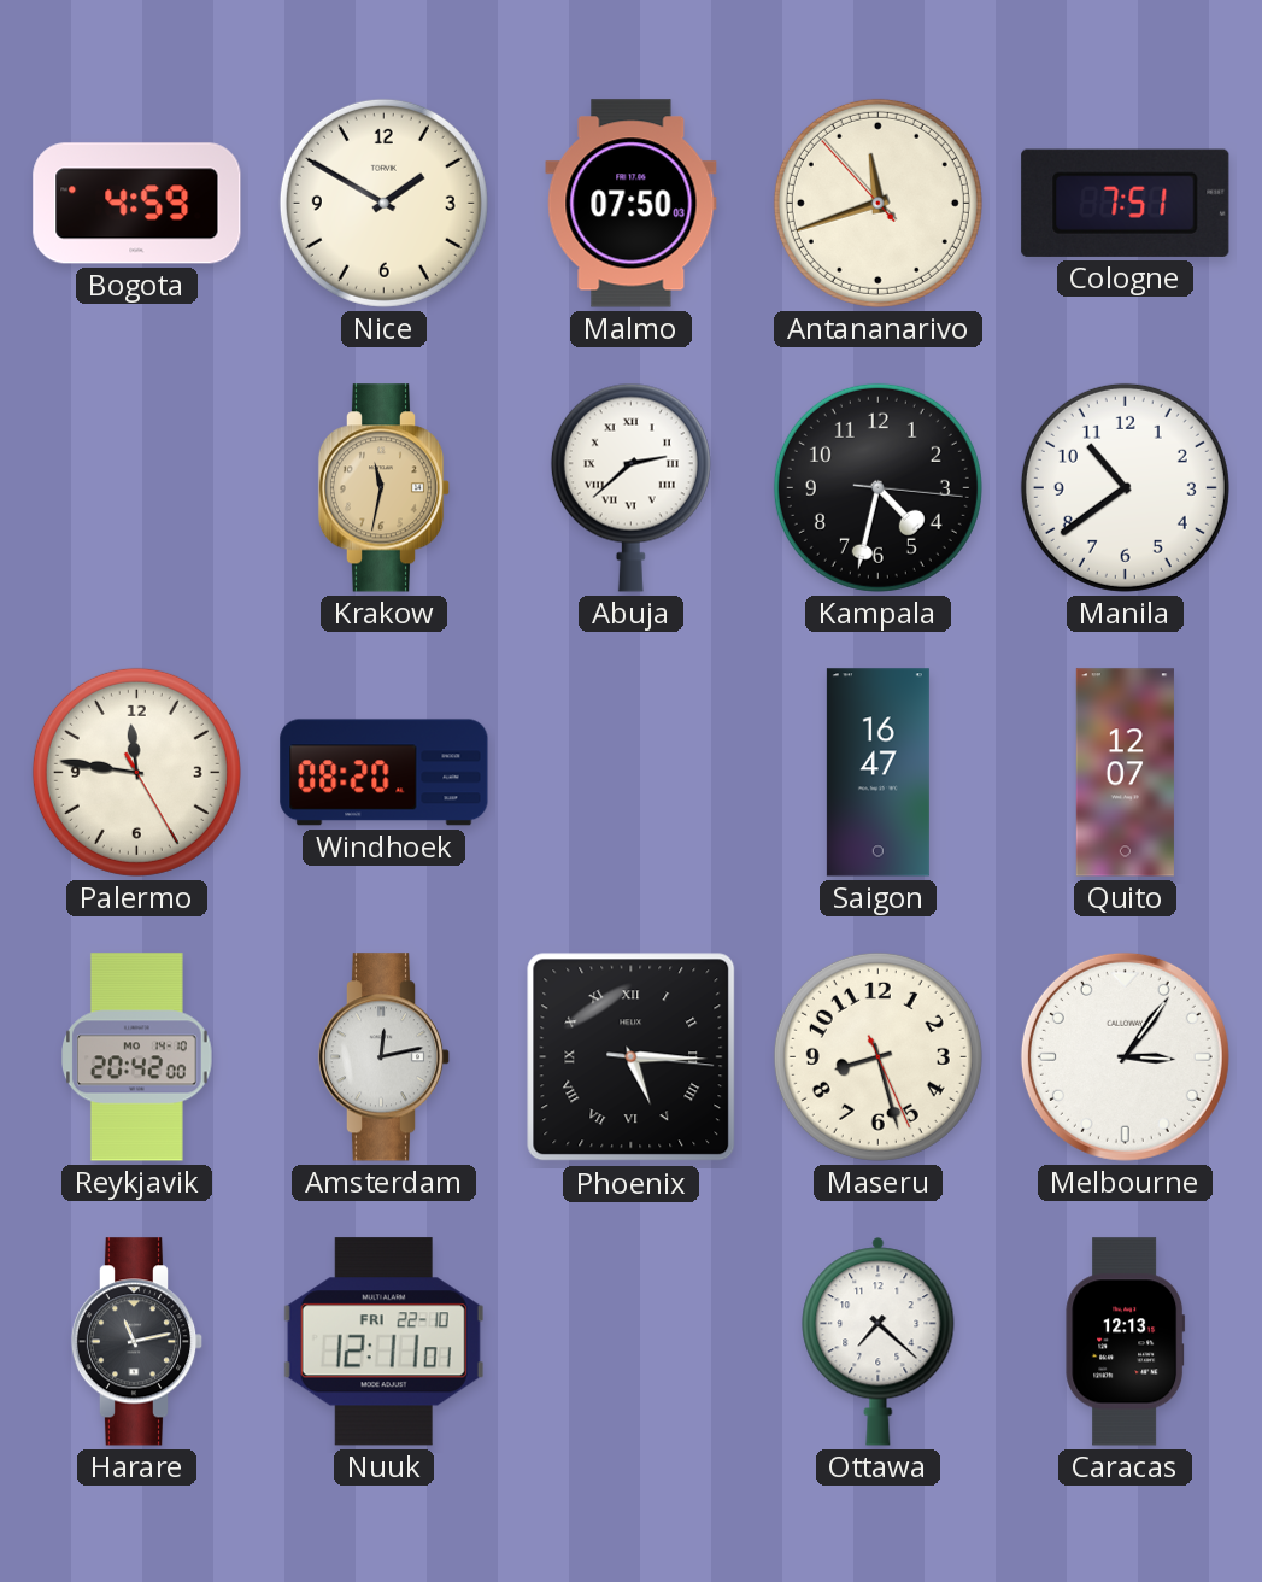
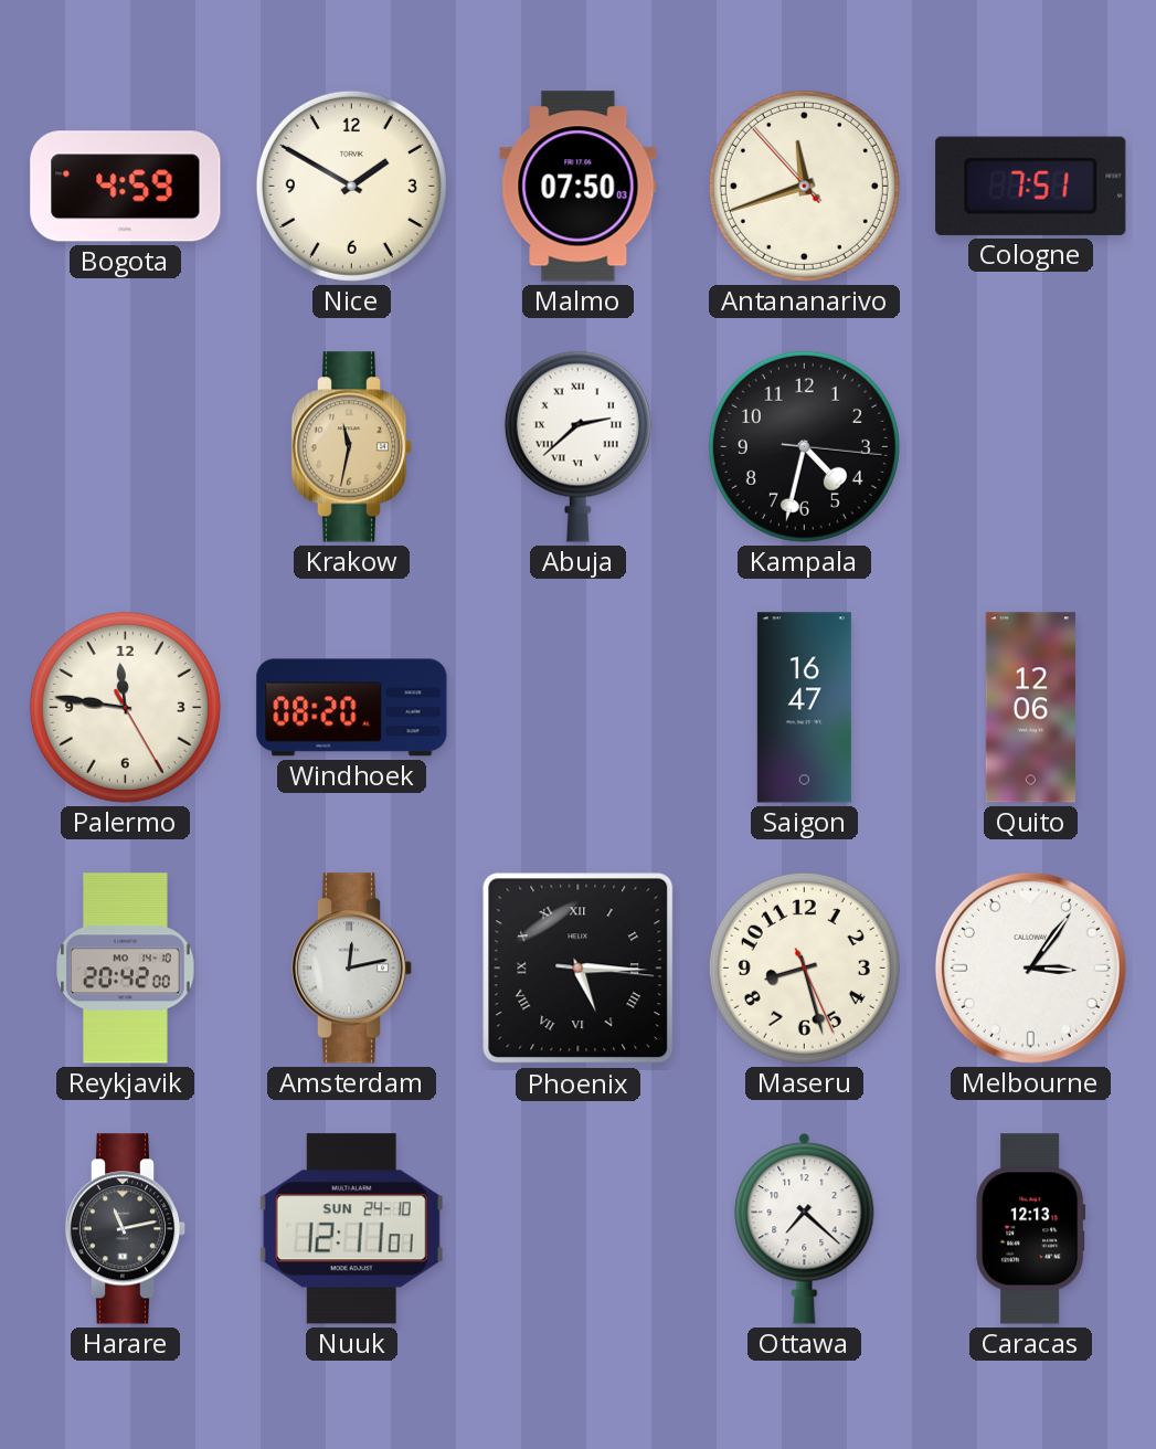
Manila: 10:39 -> none
Quito: 12:07 -> 12:06
Nuuk date: FRI 22-10 -> SUN 24-10
